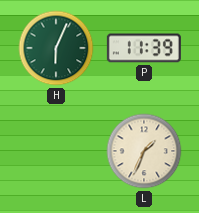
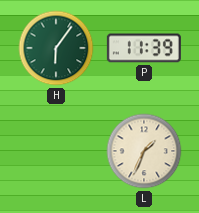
H: 6:04 -> 6:06
